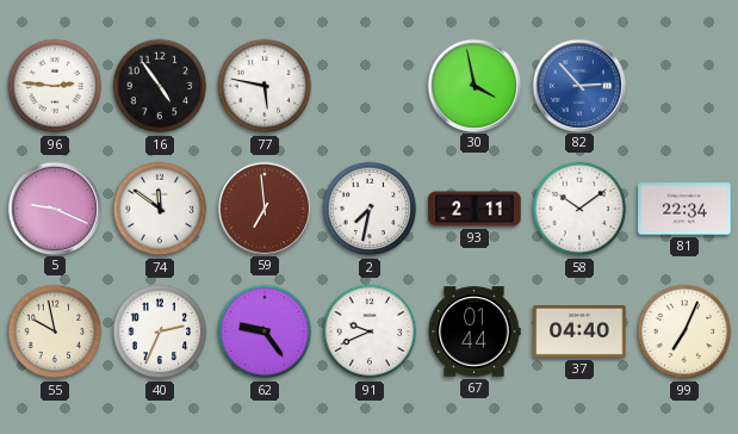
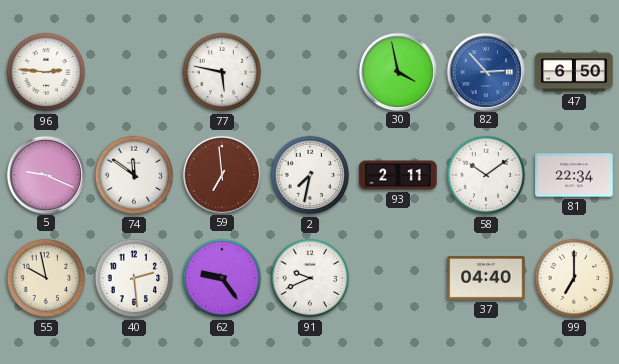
16: 4:54 -> none
47: none -> 6:50
40: 2:34 -> 2:29
67: 01:44 -> none
99: 7:04 -> 7:00
